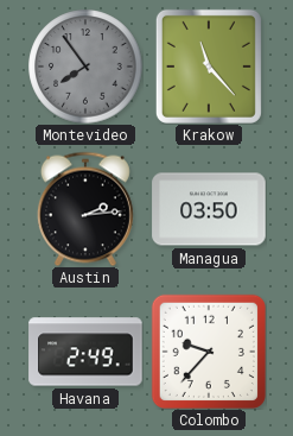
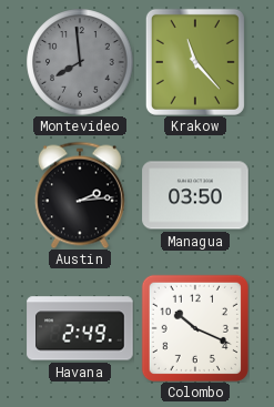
Montevideo: 7:54 -> 7:59
Colombo: 9:37 -> 10:19
